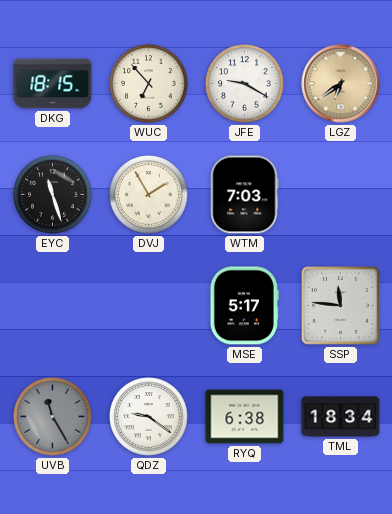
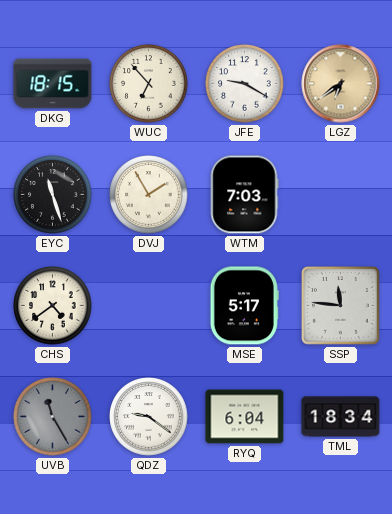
CHS: none -> 4:39
RYQ: 6:38 -> 6:04
